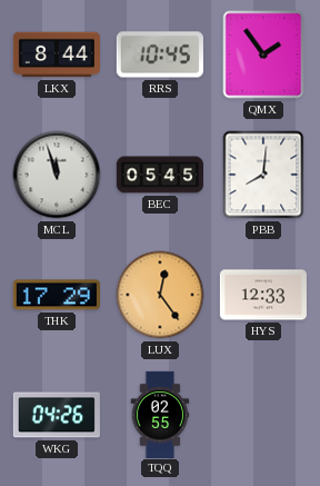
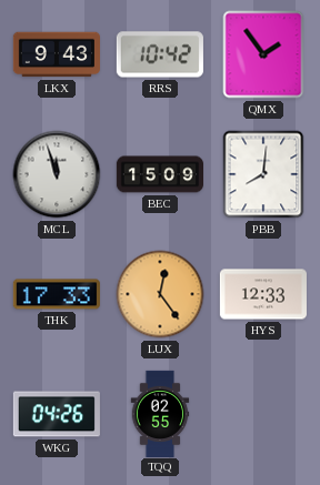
LKX: 8:44 -> 9:43
RRS: 10:45 -> 10:42
BEC: 05:45 -> 15:09
THK: 17:29 -> 17:33
